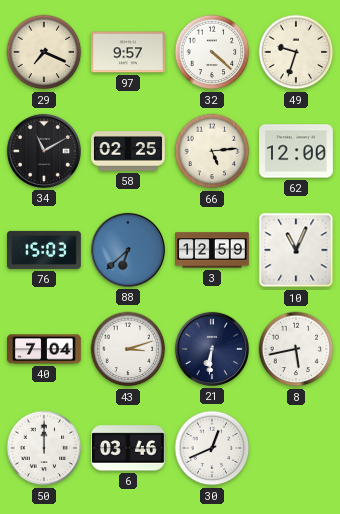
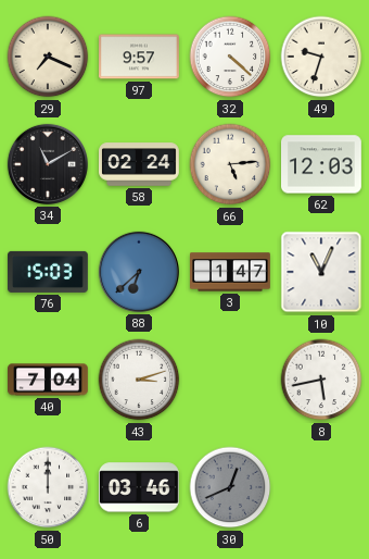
58: 02:25 -> 02:24
62: 12:00 -> 12:03
3: 12:59 -> 1:47
21: 6:31 -> none
30 dial: white -> grey
